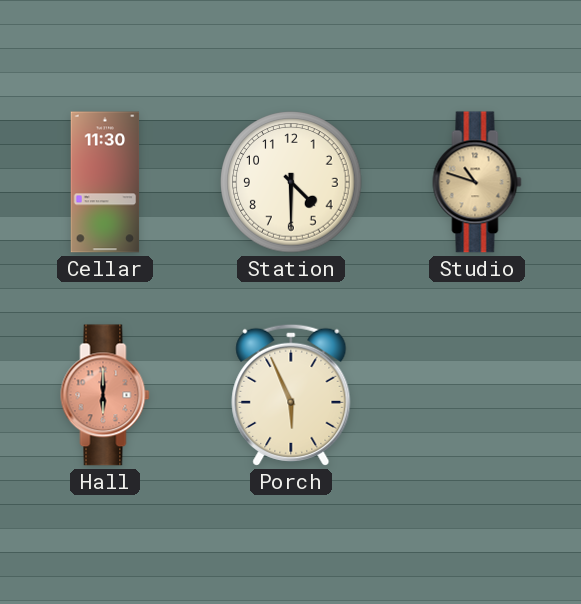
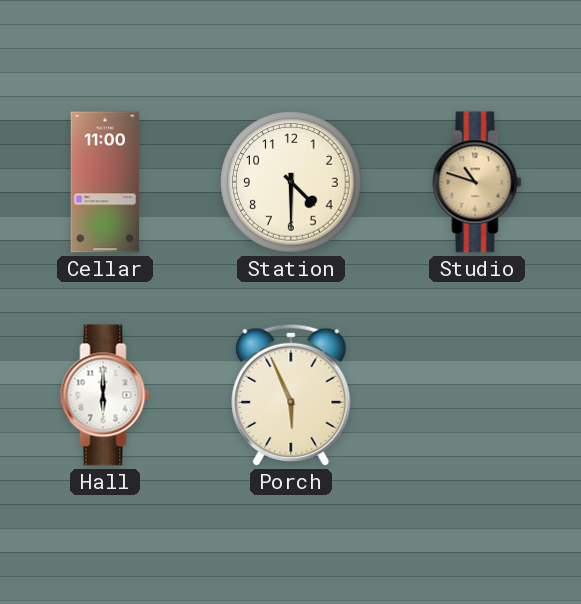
Cellar: 11:30 -> 11:00
Hall dial: salmon -> white
